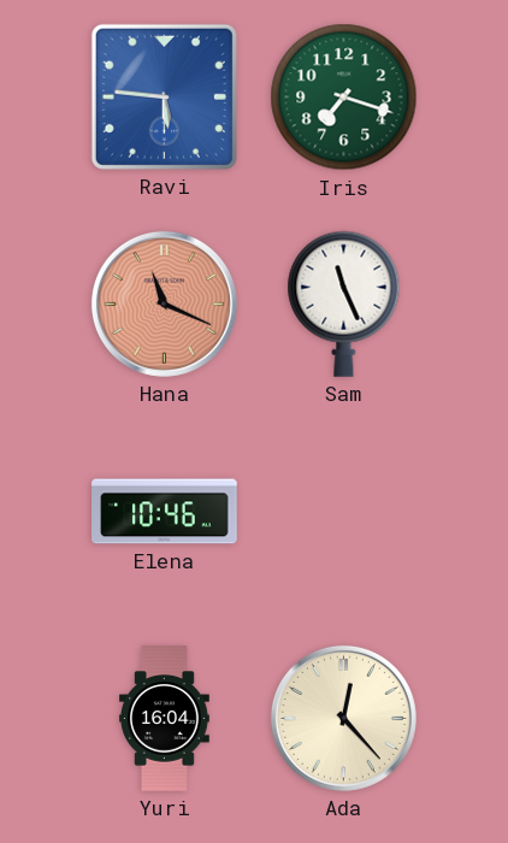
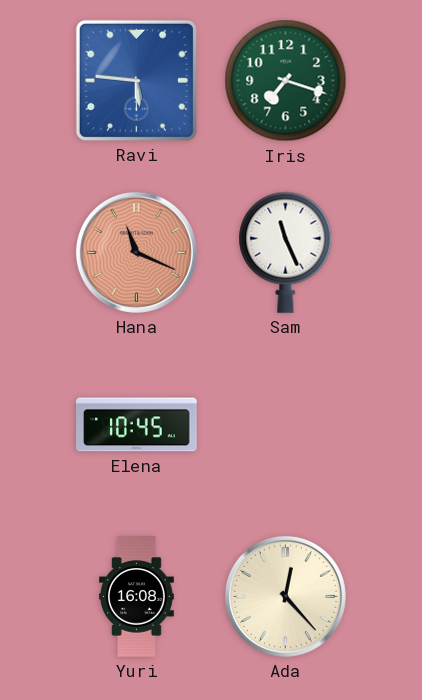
Elena: 10:46 -> 10:45
Yuri: 16:04 -> 16:08
